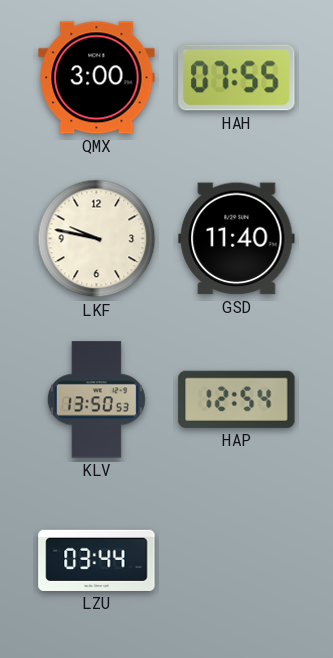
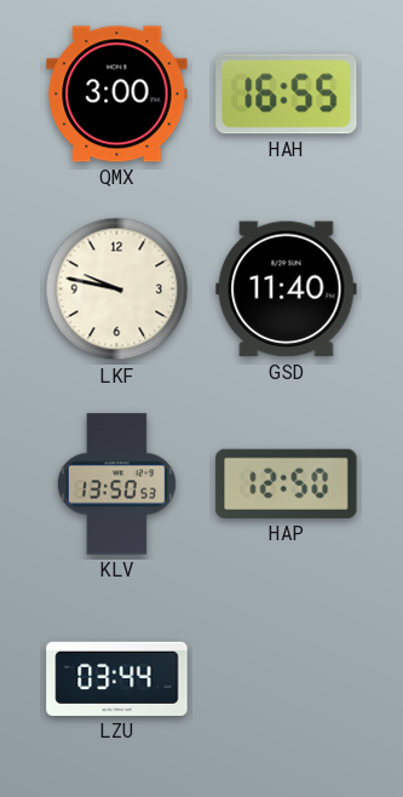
HAH: 07:55 -> 16:55
HAP: 12:54 -> 12:50
